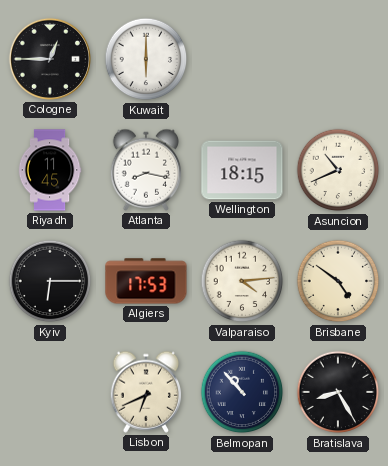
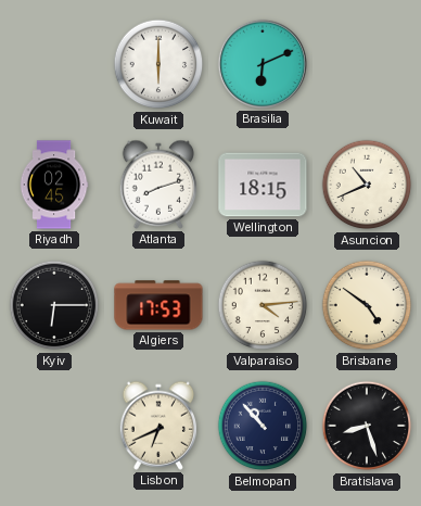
Cologne: 12:45 -> none
Brasilia: none -> 6:11
Riyadh: 11:45 -> 02:45
Atlanta: 8:17 -> 8:12
Bratislava: 8:25 -> 8:27
